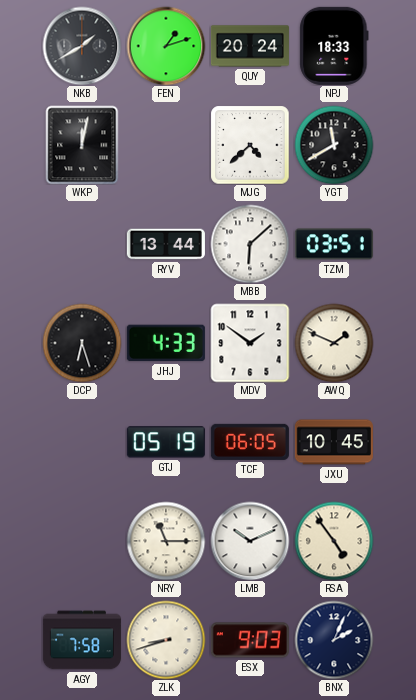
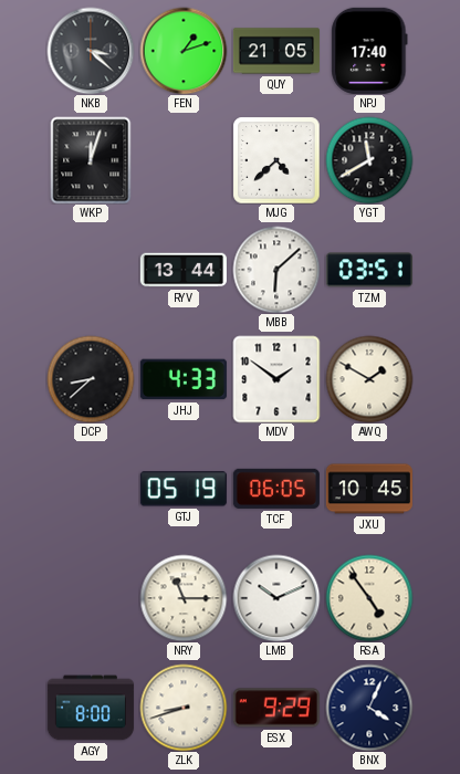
NKB: 1:40 -> 3:22
QUY: 20:24 -> 21:05
NPJ: 18:33 -> 17:40
WKP: 12:02 -> 12:03
DCP: 6:27 -> 8:38
AWQ: 1:49 -> 1:50
AGY: 7:58 -> 8:00
ESX: 9:03 -> 9:29
BNX: 2:04 -> 4:04
